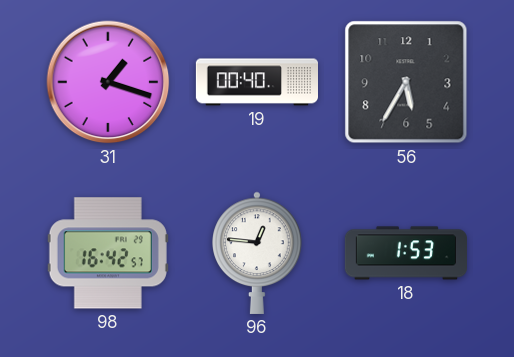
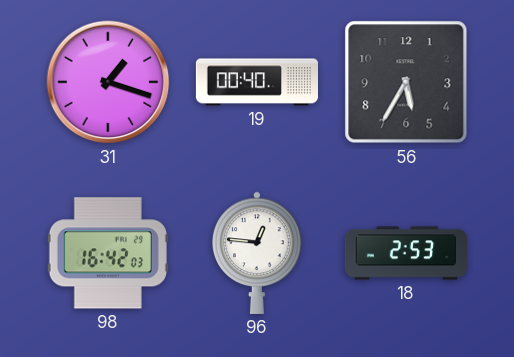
98: 16:42:57 -> 16:42:03
18: 1:53 -> 2:53
